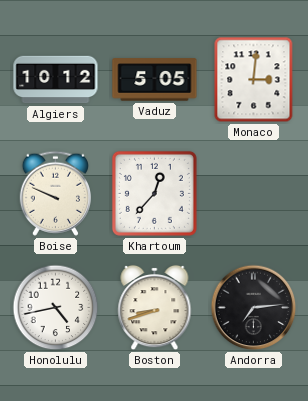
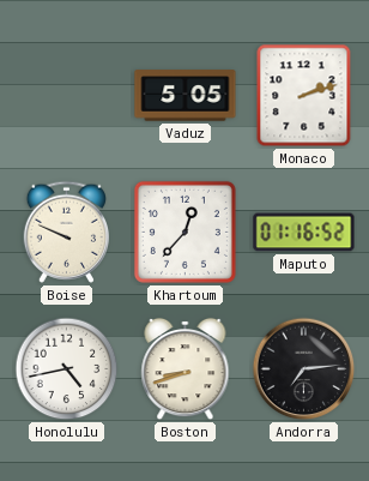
Algiers: 10:12 -> none
Monaco: 3:01 -> 2:12
Maputo: none -> 01:16
